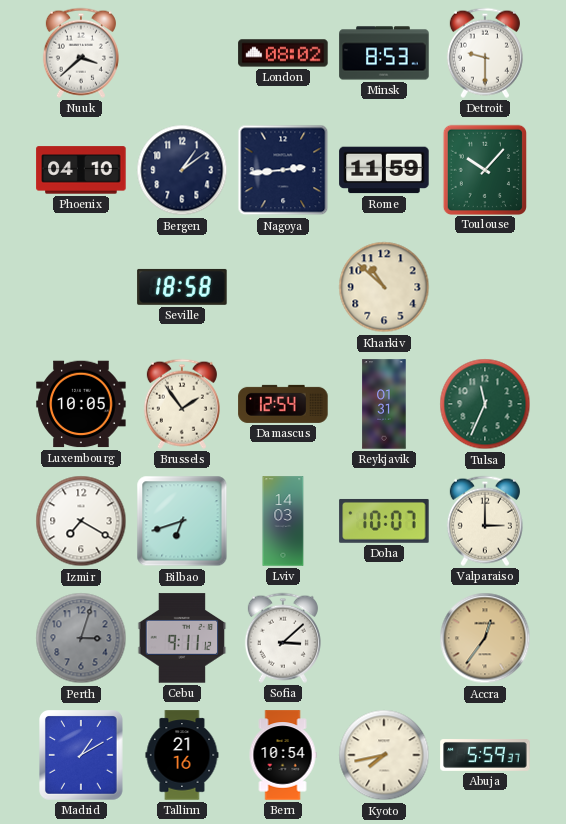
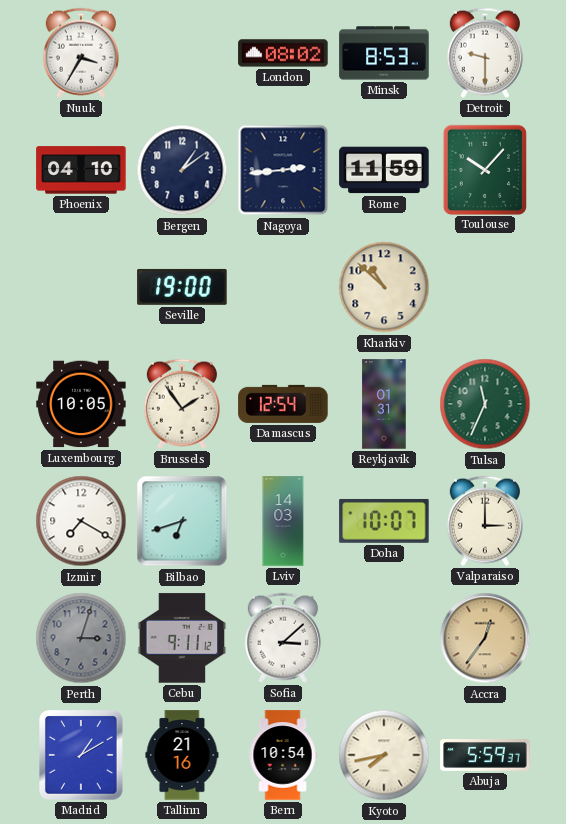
Nuuk: 3:38 -> 3:35
Seville: 18:58 -> 19:00
